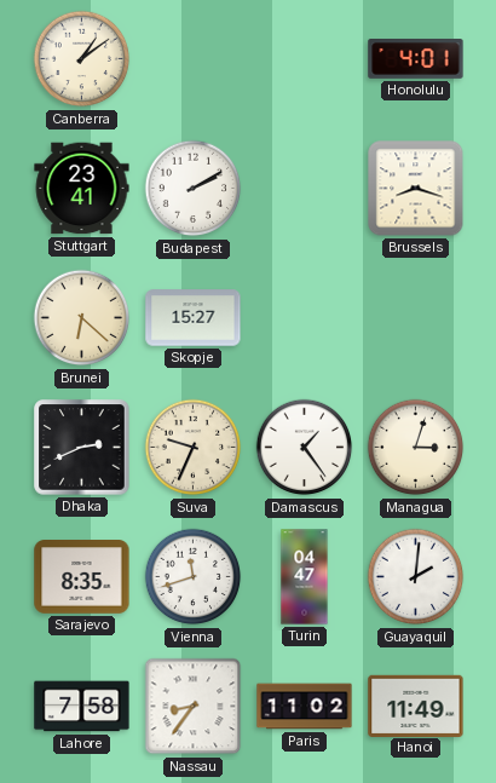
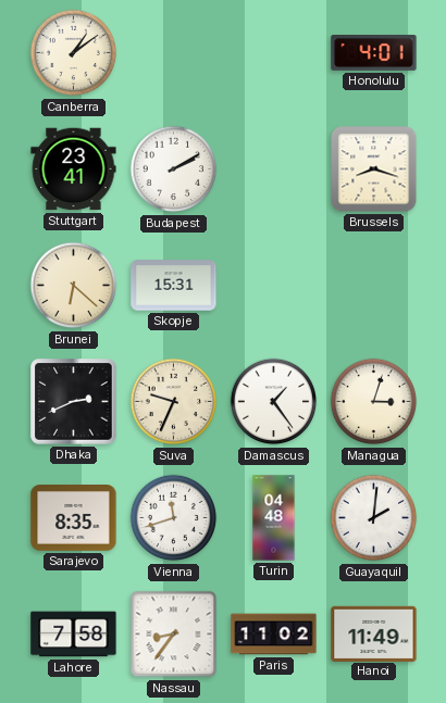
Skopje: 15:27 -> 15:31
Turin: 04:47 -> 04:48
